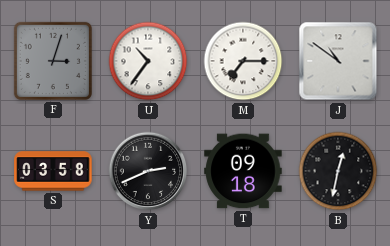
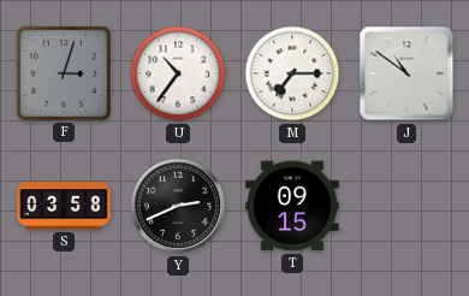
T: 09:18 -> 09:15
B: 12:32 -> none
